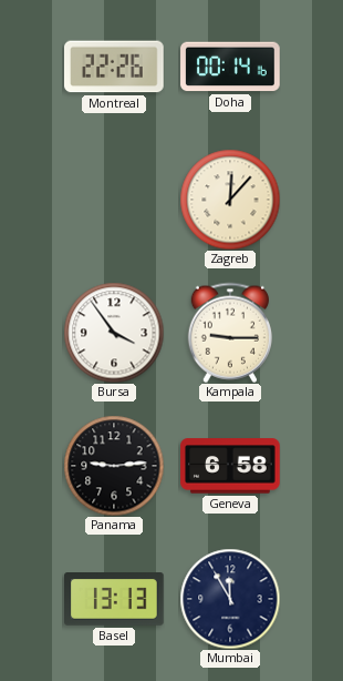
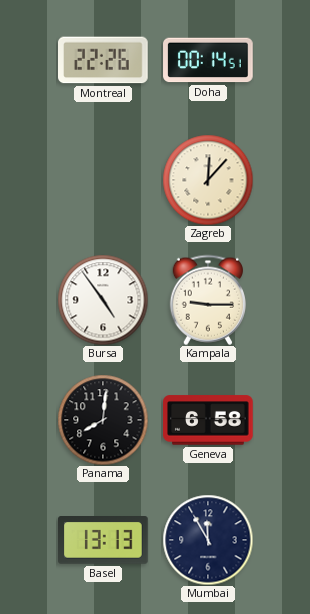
Doha: 00:14:16 -> 00:14:51
Bursa: 3:54 -> 4:54
Panama: 9:14 -> 8:01
